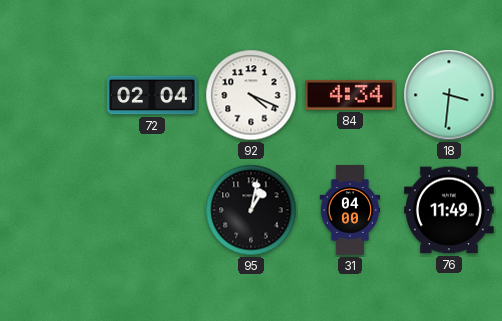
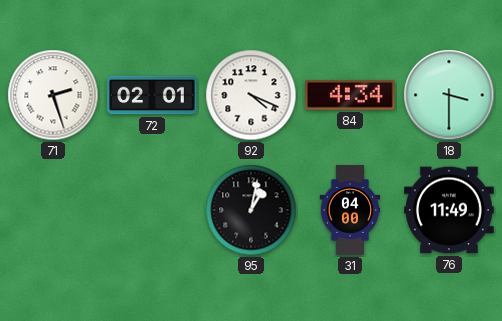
71: none -> 2:27
72: 02:04 -> 02:01
18: 3:31 -> 3:30
